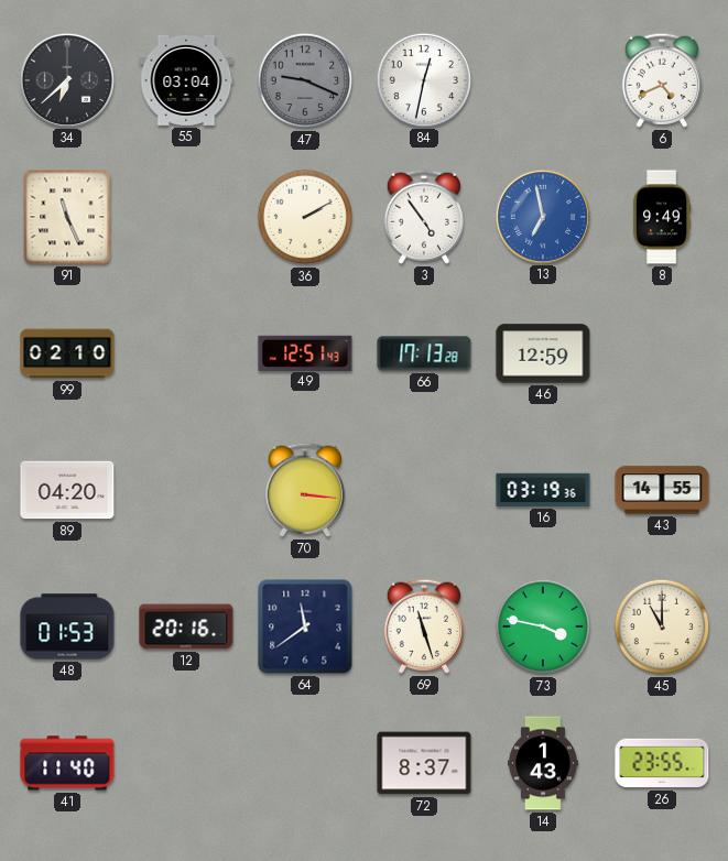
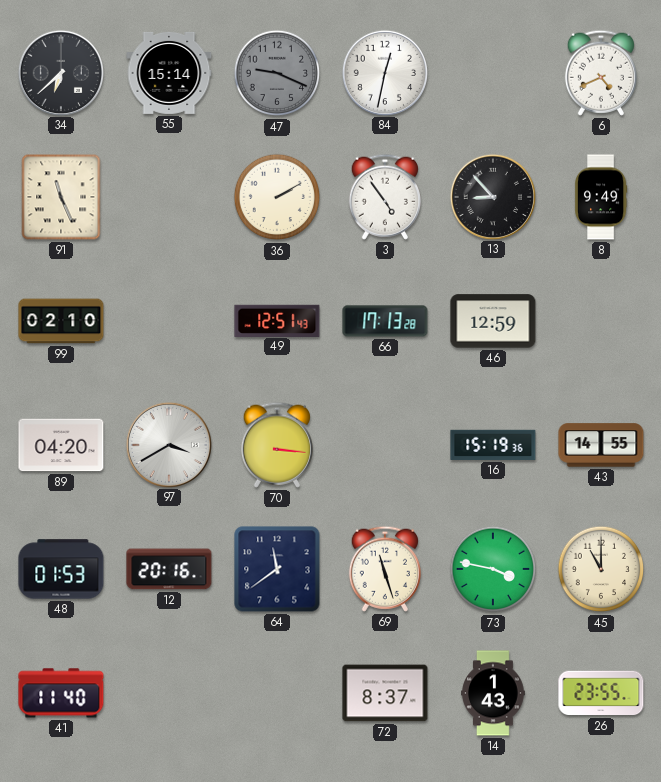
55: 03:04 -> 15:14
13: 6:58 -> 8:53
13 dial: blue -> black
97: none -> 3:40
16: 03:19 -> 15:19
